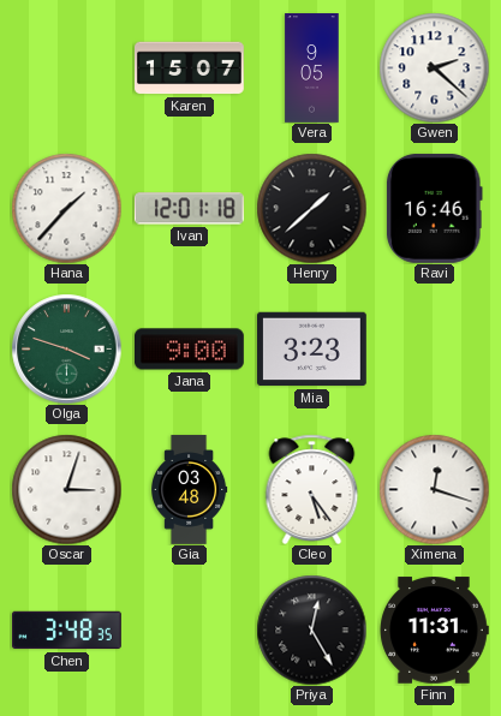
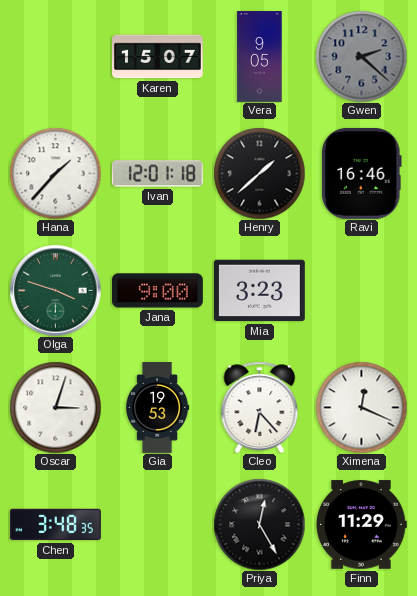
Gwen dial: white -> grey
Gia: 03:48 -> 19:53
Cleo: 5:24 -> 6:23
Ximena: 12:18 -> 12:19
Finn: 11:31 -> 11:29
